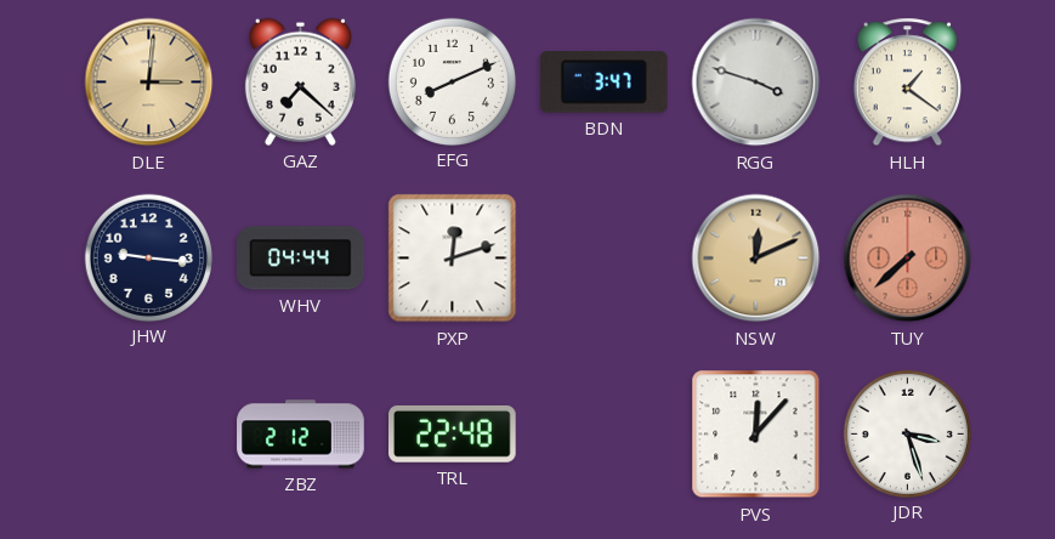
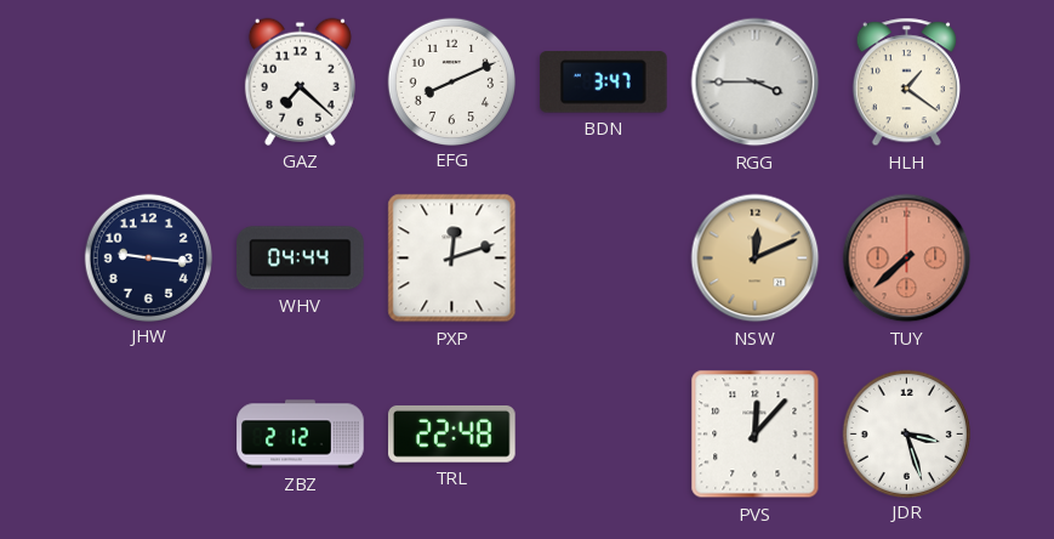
DLE: 3:01 -> none
RGG: 3:48 -> 3:45
